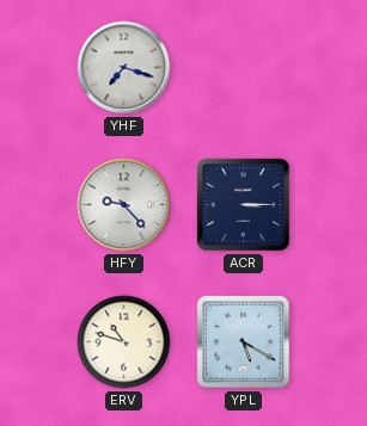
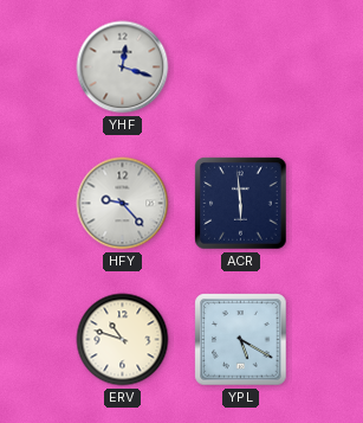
YHF: 7:18 -> 12:18
ACR: 3:15 -> 5:59
